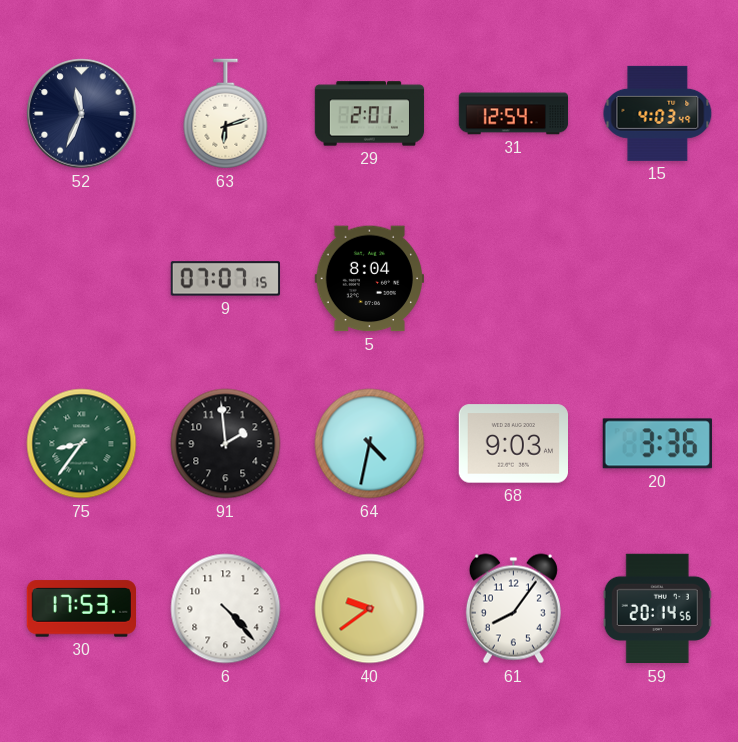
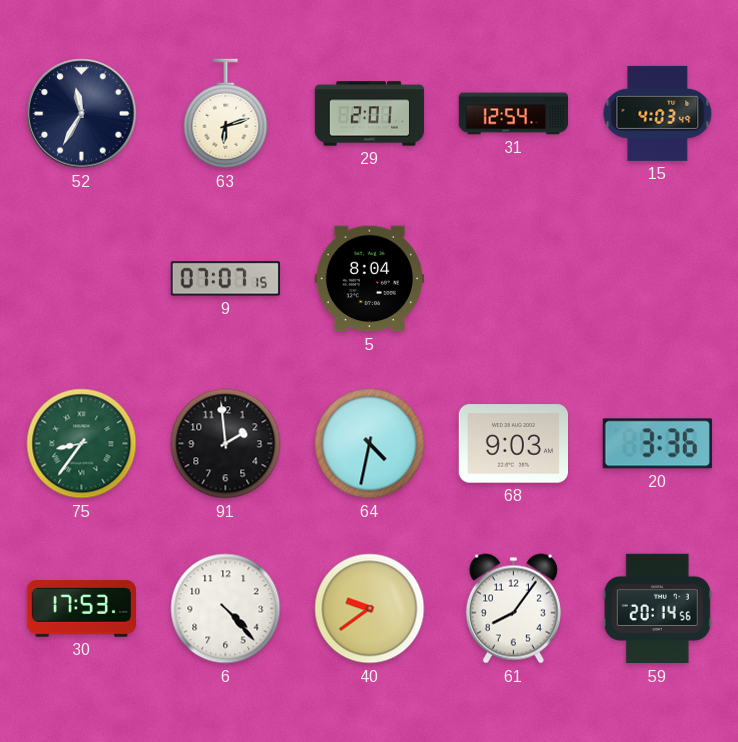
52: 11:34 -> 11:35
